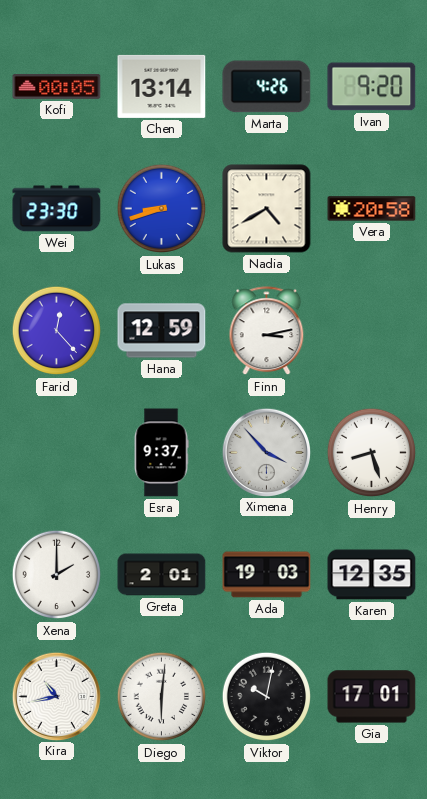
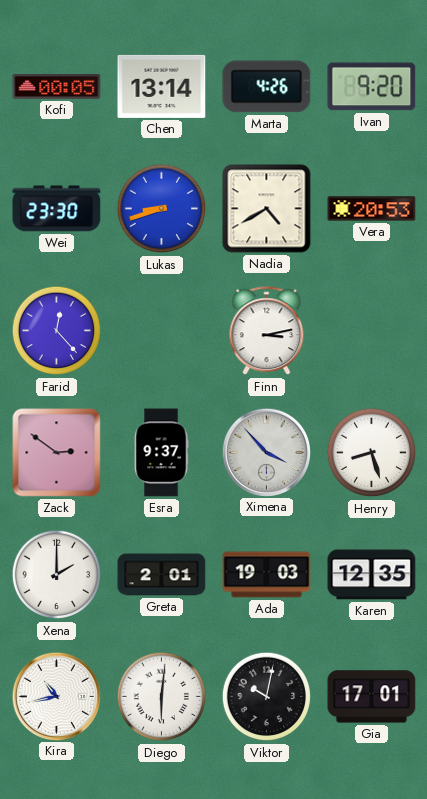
Vera: 20:58 -> 20:53
Hana: 12:59 -> none
Zack: none -> 2:51
